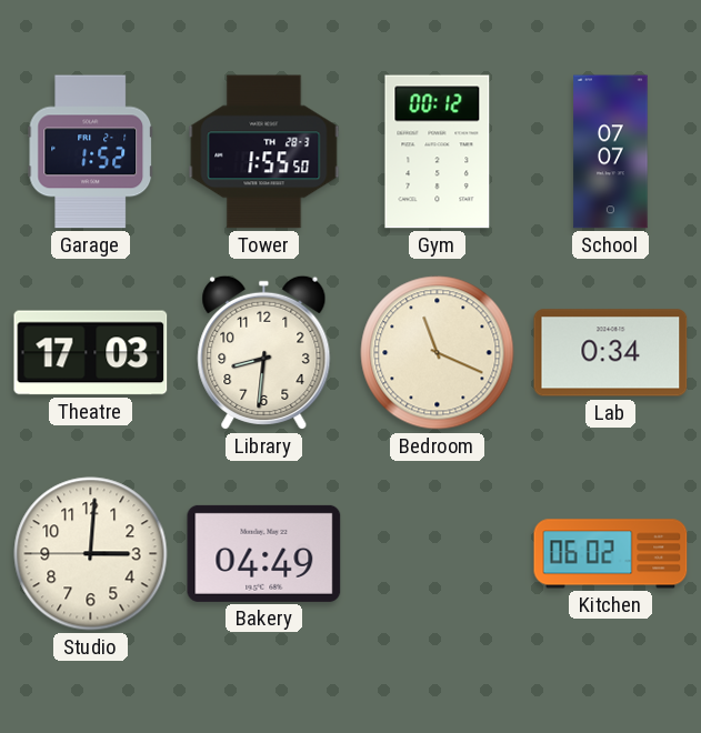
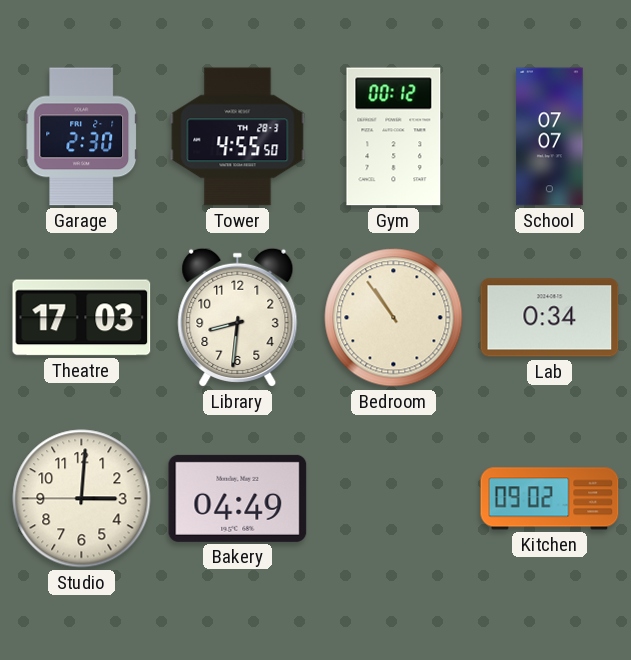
Garage: 1:52 -> 2:30
Tower: 1:55 -> 4:55
Bedroom: 11:19 -> 10:54
Kitchen: 06:02 -> 09:02
